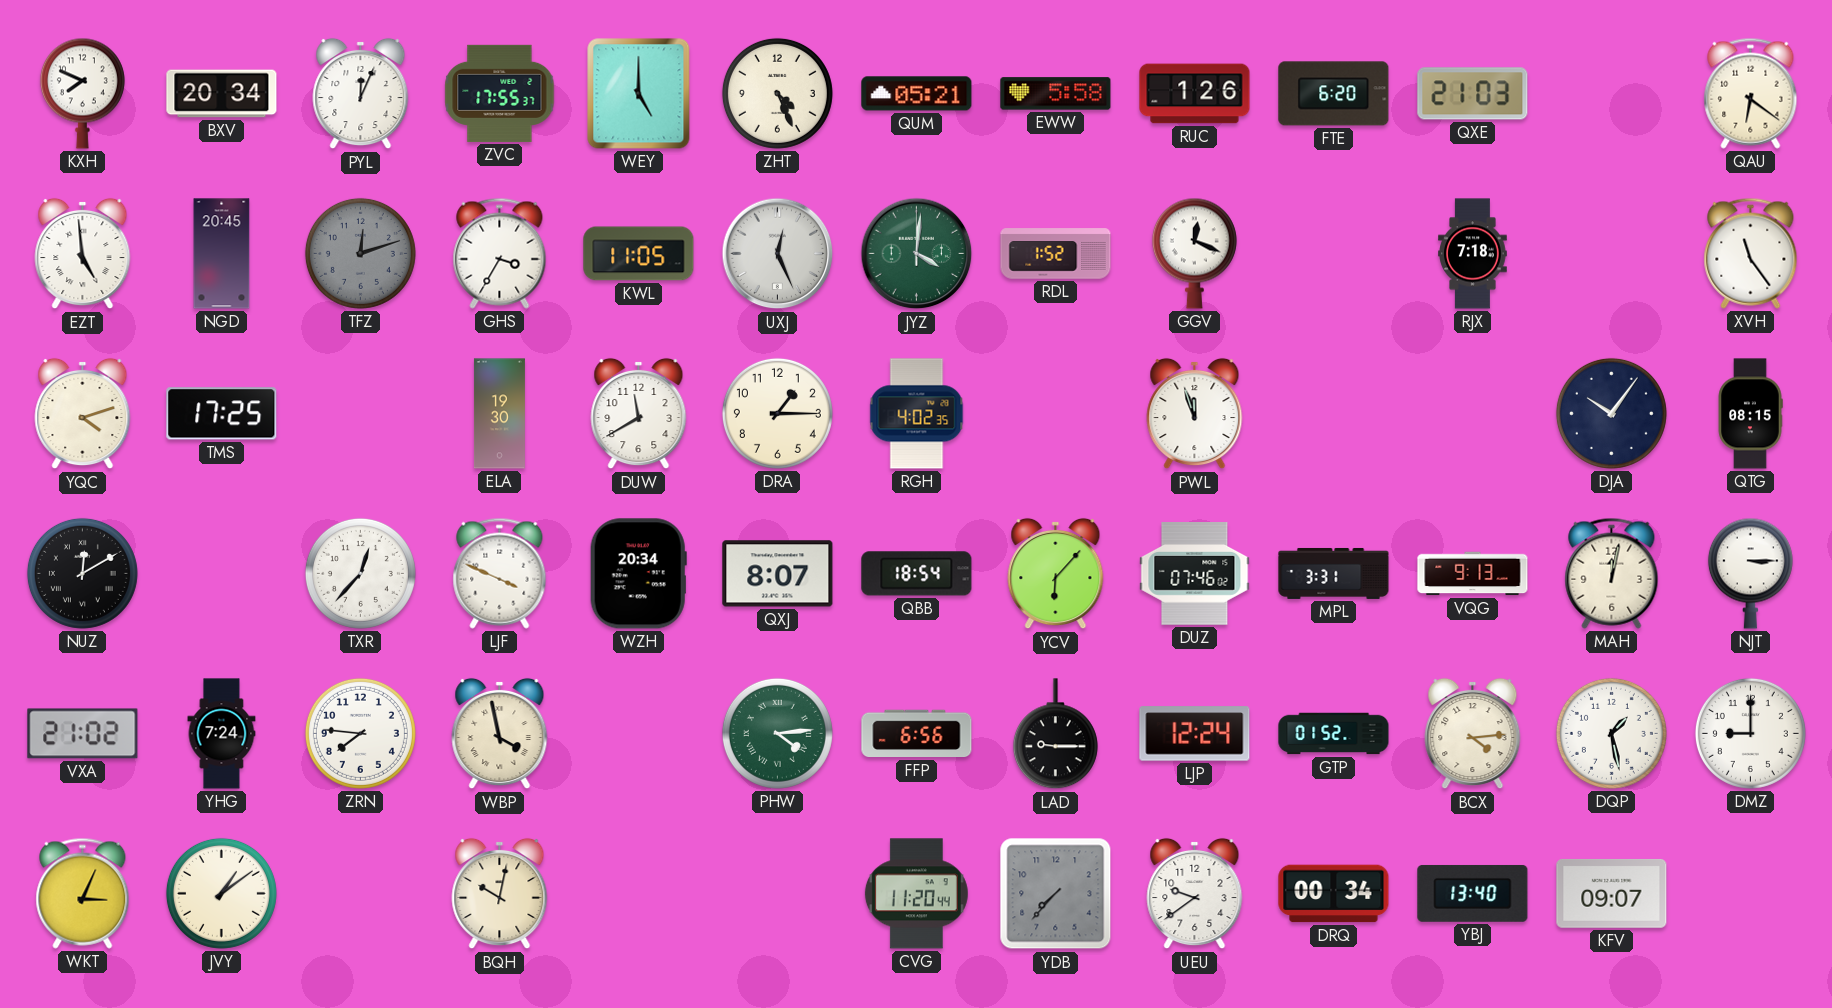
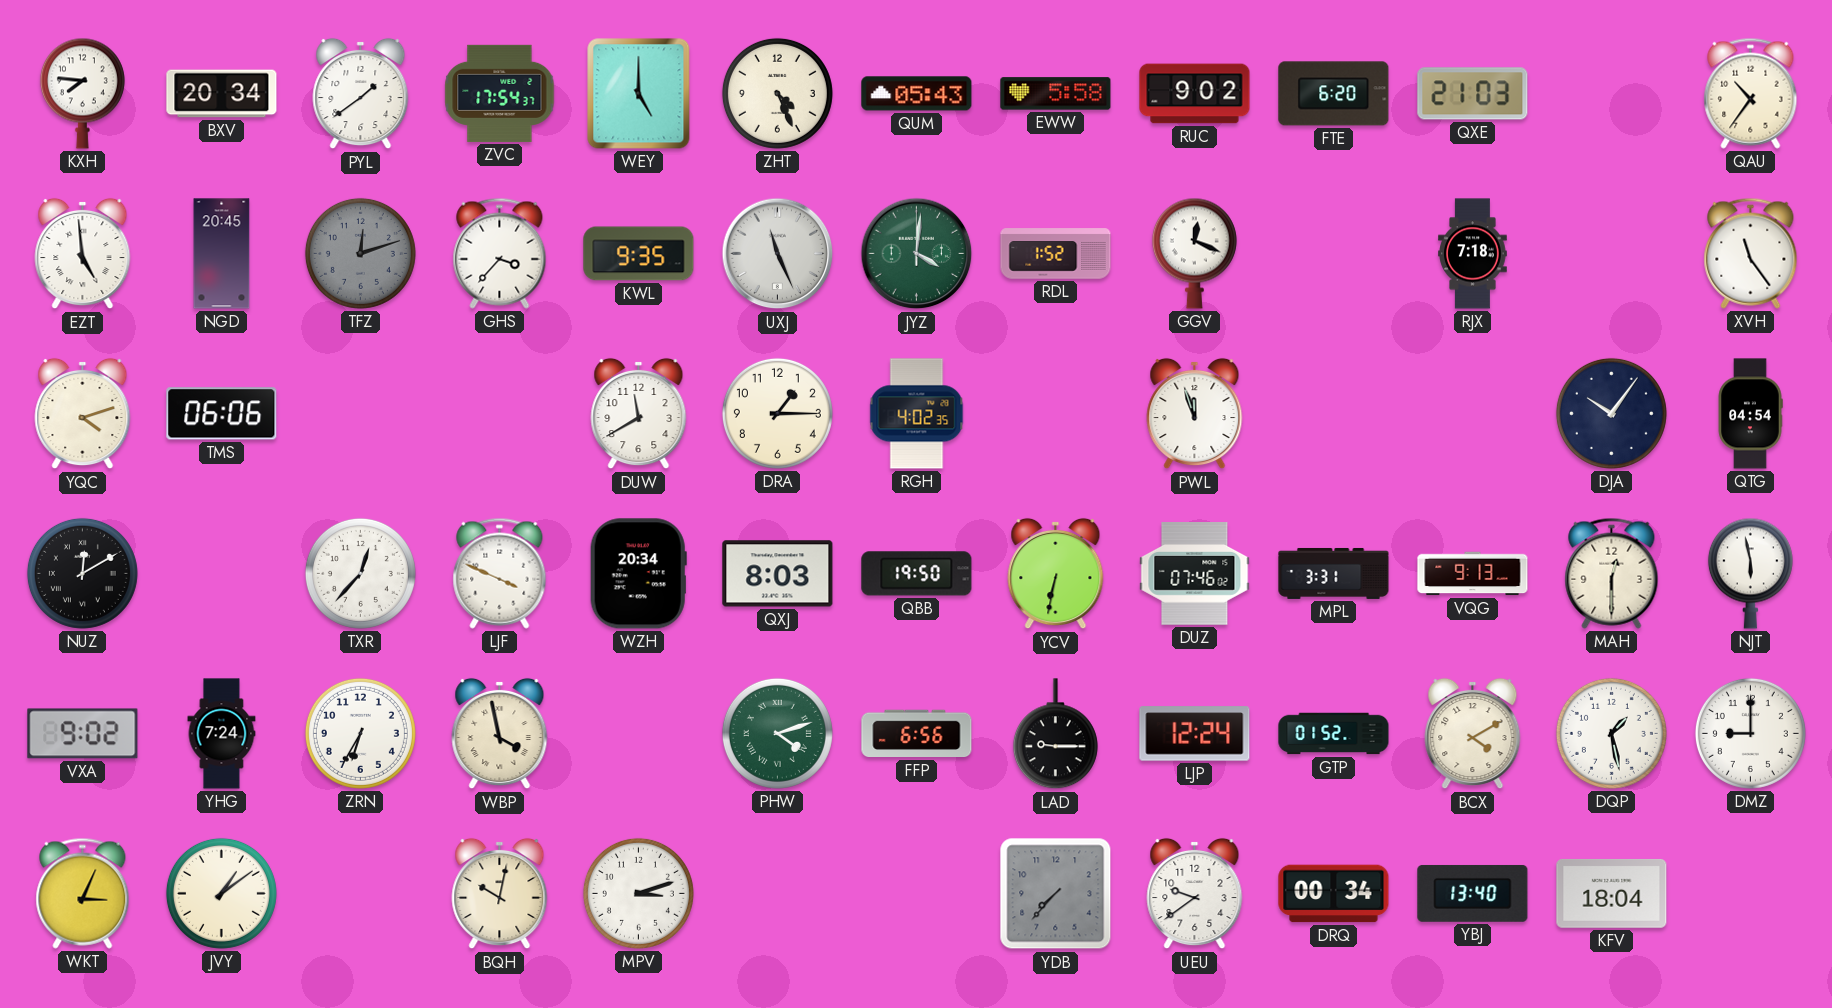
KXH: 7:49 -> 7:46
PYL: 12:04 -> 1:39
ZVC: 17:55 -> 17:54
QUM: 05:21 -> 05:43
RUC: 1:26 -> 9:02
QAU: 6:21 -> 10:36
GHS: 3:35 -> 3:37
KWL: 11:05 -> 9:35
UXJ: 12:26 -> 11:26
TMS: 17:25 -> 06:06
ELA: 19:30 -> none
QTG: 08:15 -> 04:54
QXJ: 8:07 -> 8:03
QBB: 18:54 -> 19:50
YCV: 6:07 -> 6:32
MAH: 12:02 -> 12:30
NJT: 3:15 -> 5:58
VXA: 21:02 -> 9:02
ZRN: 7:46 -> 6:35
PHW: 4:14 -> 4:12
BCX: 4:14 -> 4:10
MPV: none -> 3:12
CVG: 11:20 -> none
KFV: 09:07 -> 18:04
